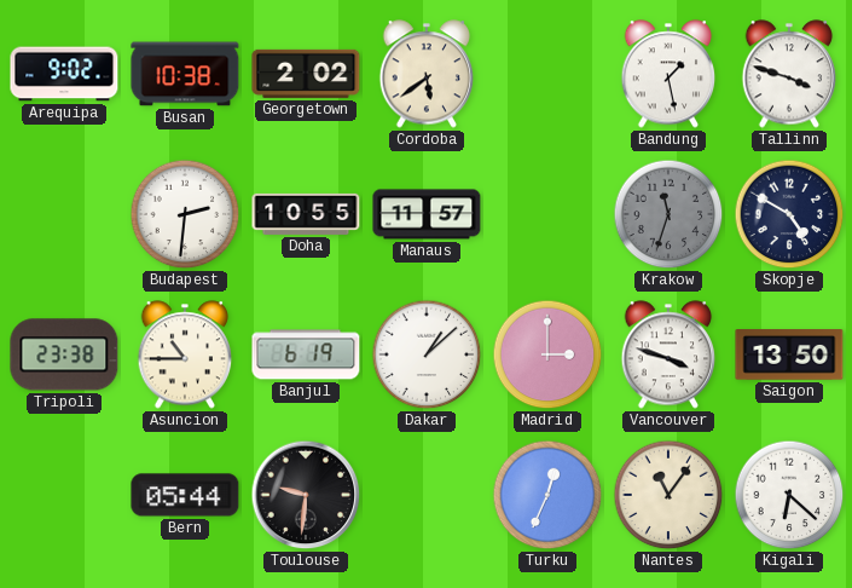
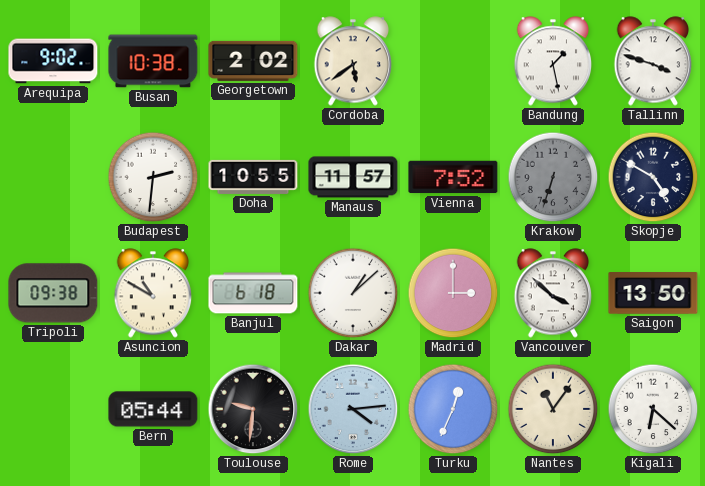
Vienna: none -> 7:52
Krakow: 11:33 -> 6:33
Tripoli: 23:38 -> 09:38
Asuncion: 10:45 -> 10:50
Banjul: 6:19 -> 6:18
Vancouver: 3:48 -> 3:52
Rome: none -> 4:14
